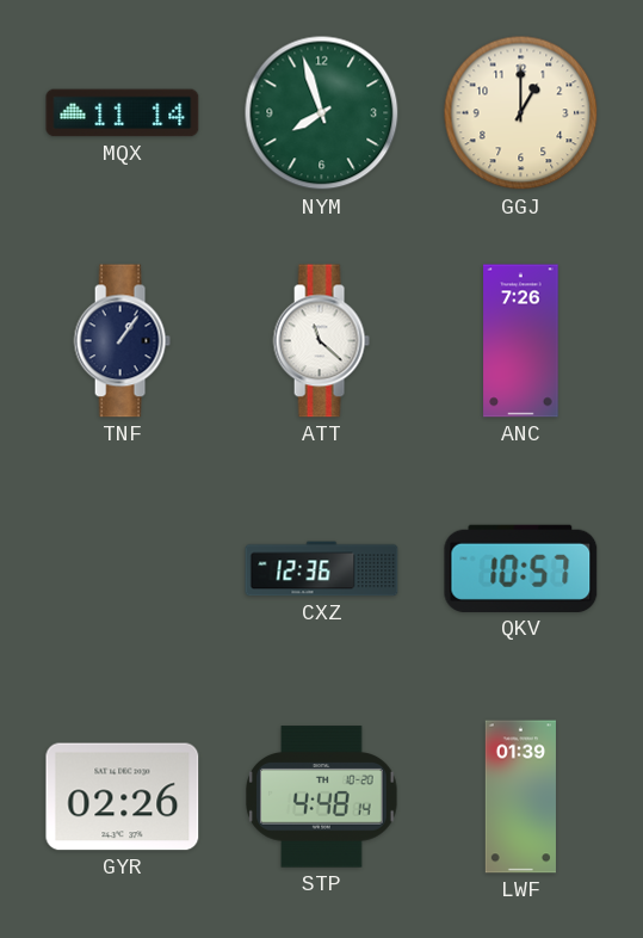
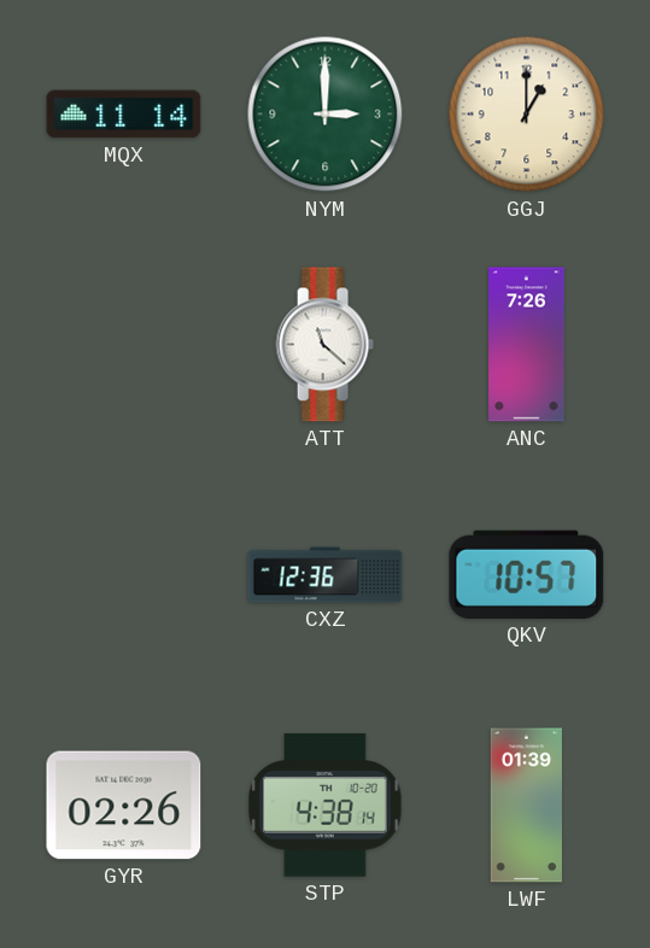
NYM: 7:57 -> 3:00
TNF: 1:06 -> none
STP: 4:48 -> 4:38
